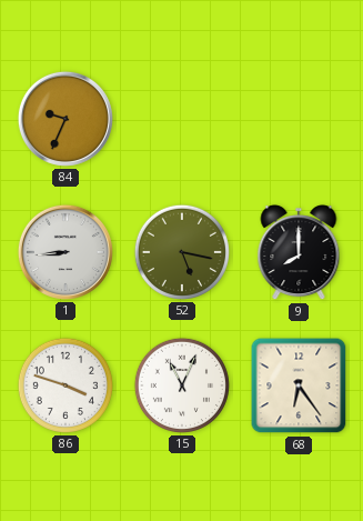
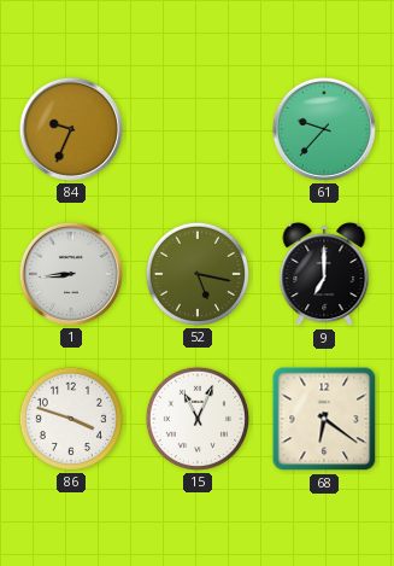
61: none -> 9:37
9: 8:00 -> 7:00
68: 6:24 -> 6:21
